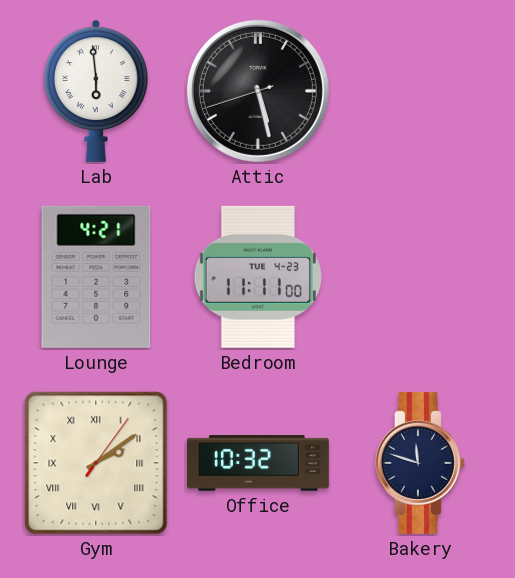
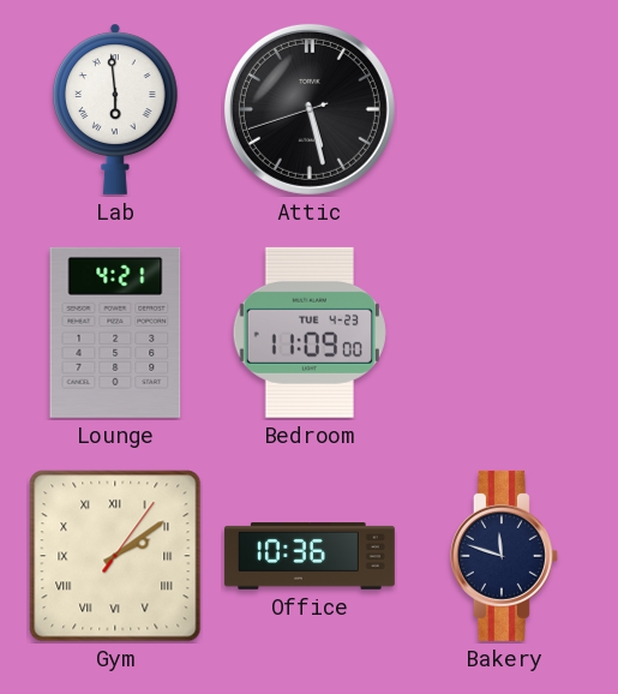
Bedroom: 11:11 -> 11:09
Office: 10:32 -> 10:36
